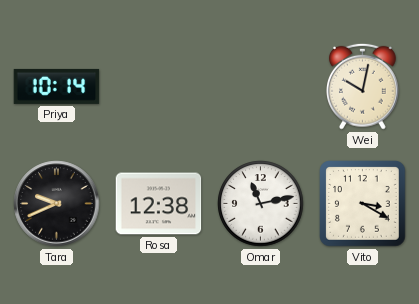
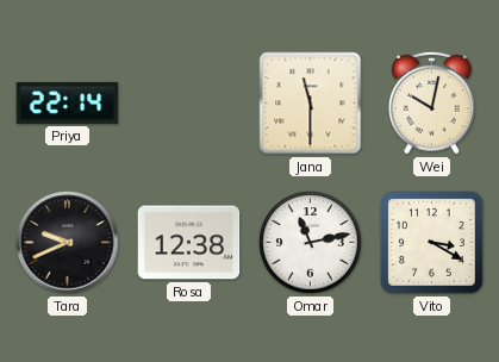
Priya: 10:14 -> 22:14
Jana: none -> 11:30
